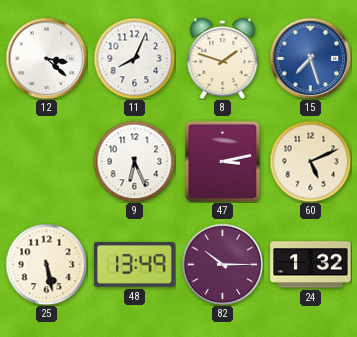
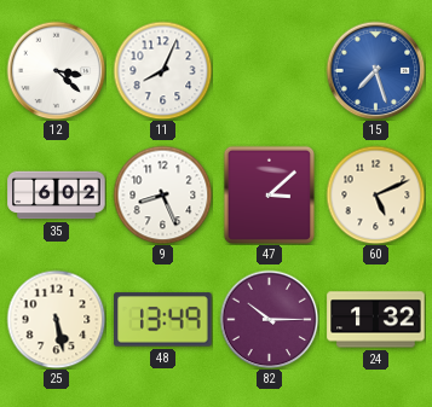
8: 1:48 -> none
35: none -> 6:02
9: 6:26 -> 8:26
47: 3:13 -> 3:08
